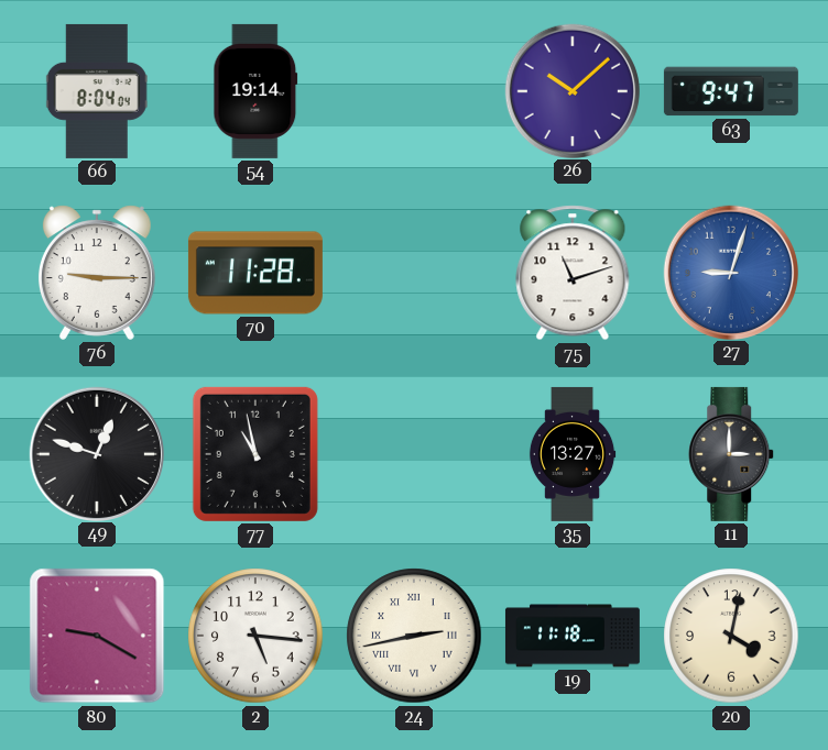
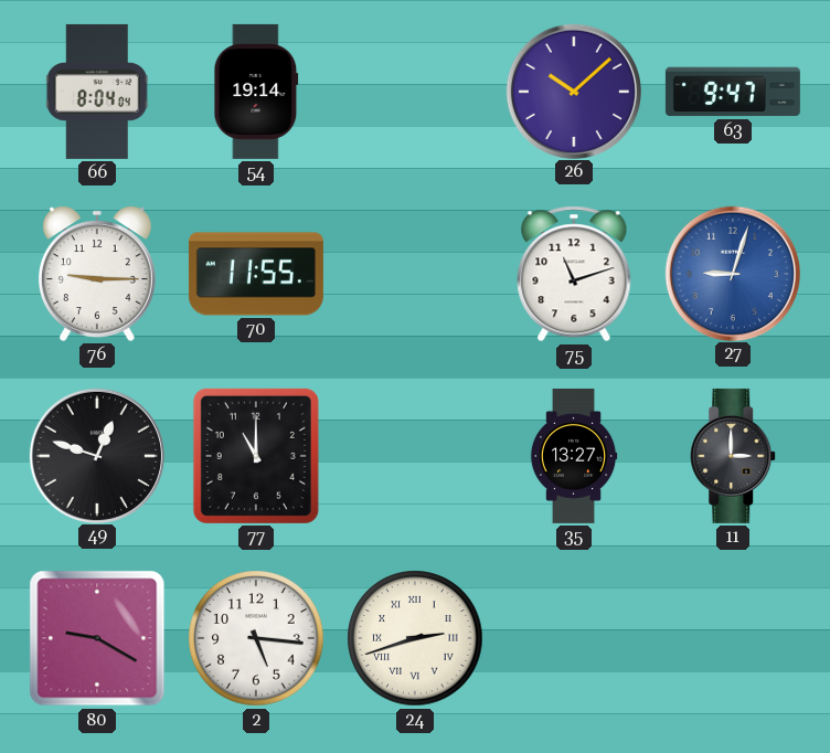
70: 11:28 -> 11:55
77: 10:58 -> 11:00
24: 2:43 -> 2:42
19: 11:18 -> none
20: 4:02 -> none
